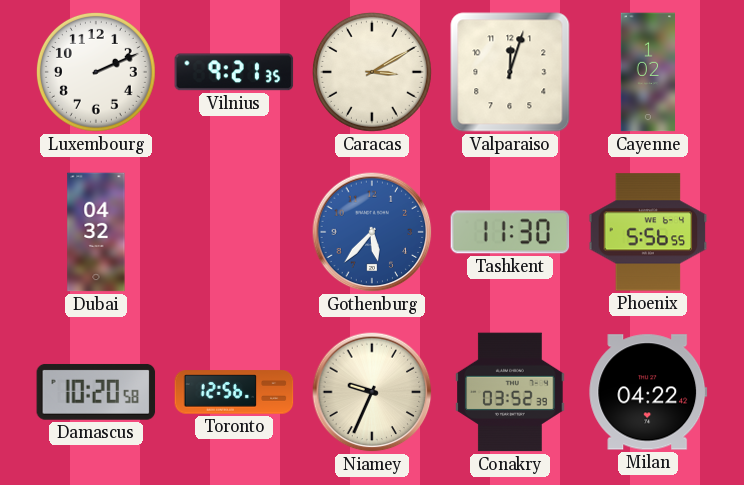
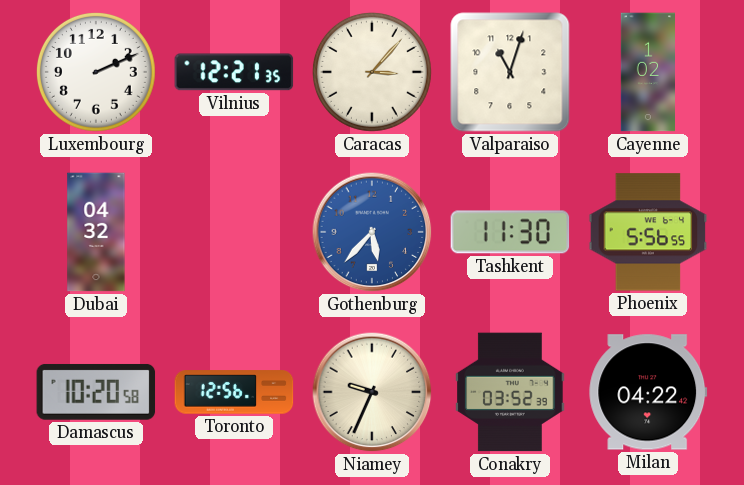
Vilnius: 9:21 -> 12:21
Caracas: 3:10 -> 3:07
Valparaiso: 12:03 -> 11:03
